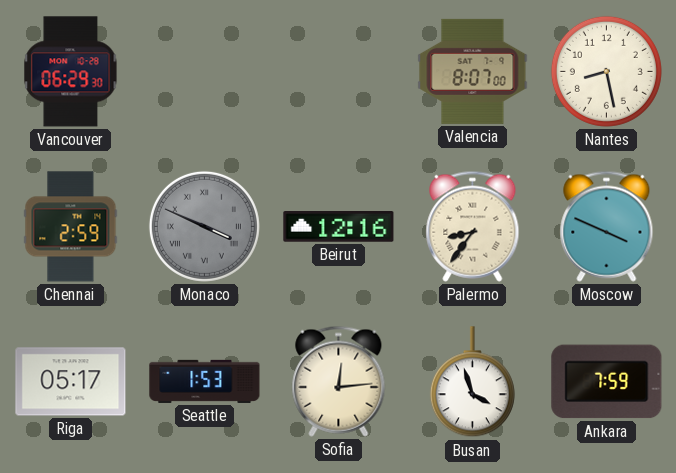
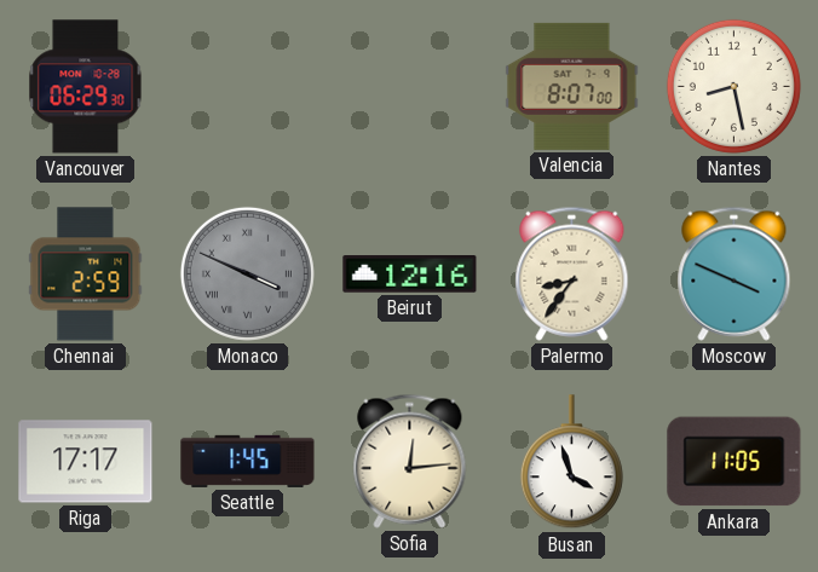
Riga: 05:17 -> 17:17
Seattle: 1:53 -> 1:45
Ankara: 7:59 -> 11:05
